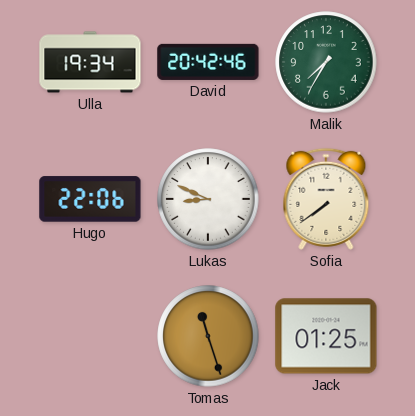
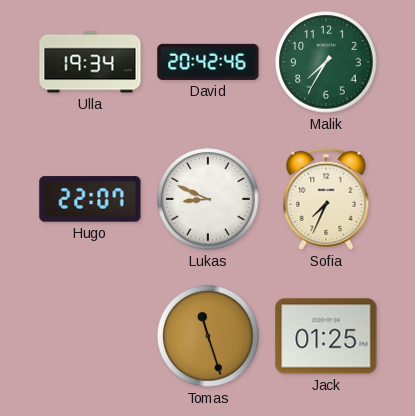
Hugo: 22:06 -> 22:07
Sofia: 7:39 -> 7:34
